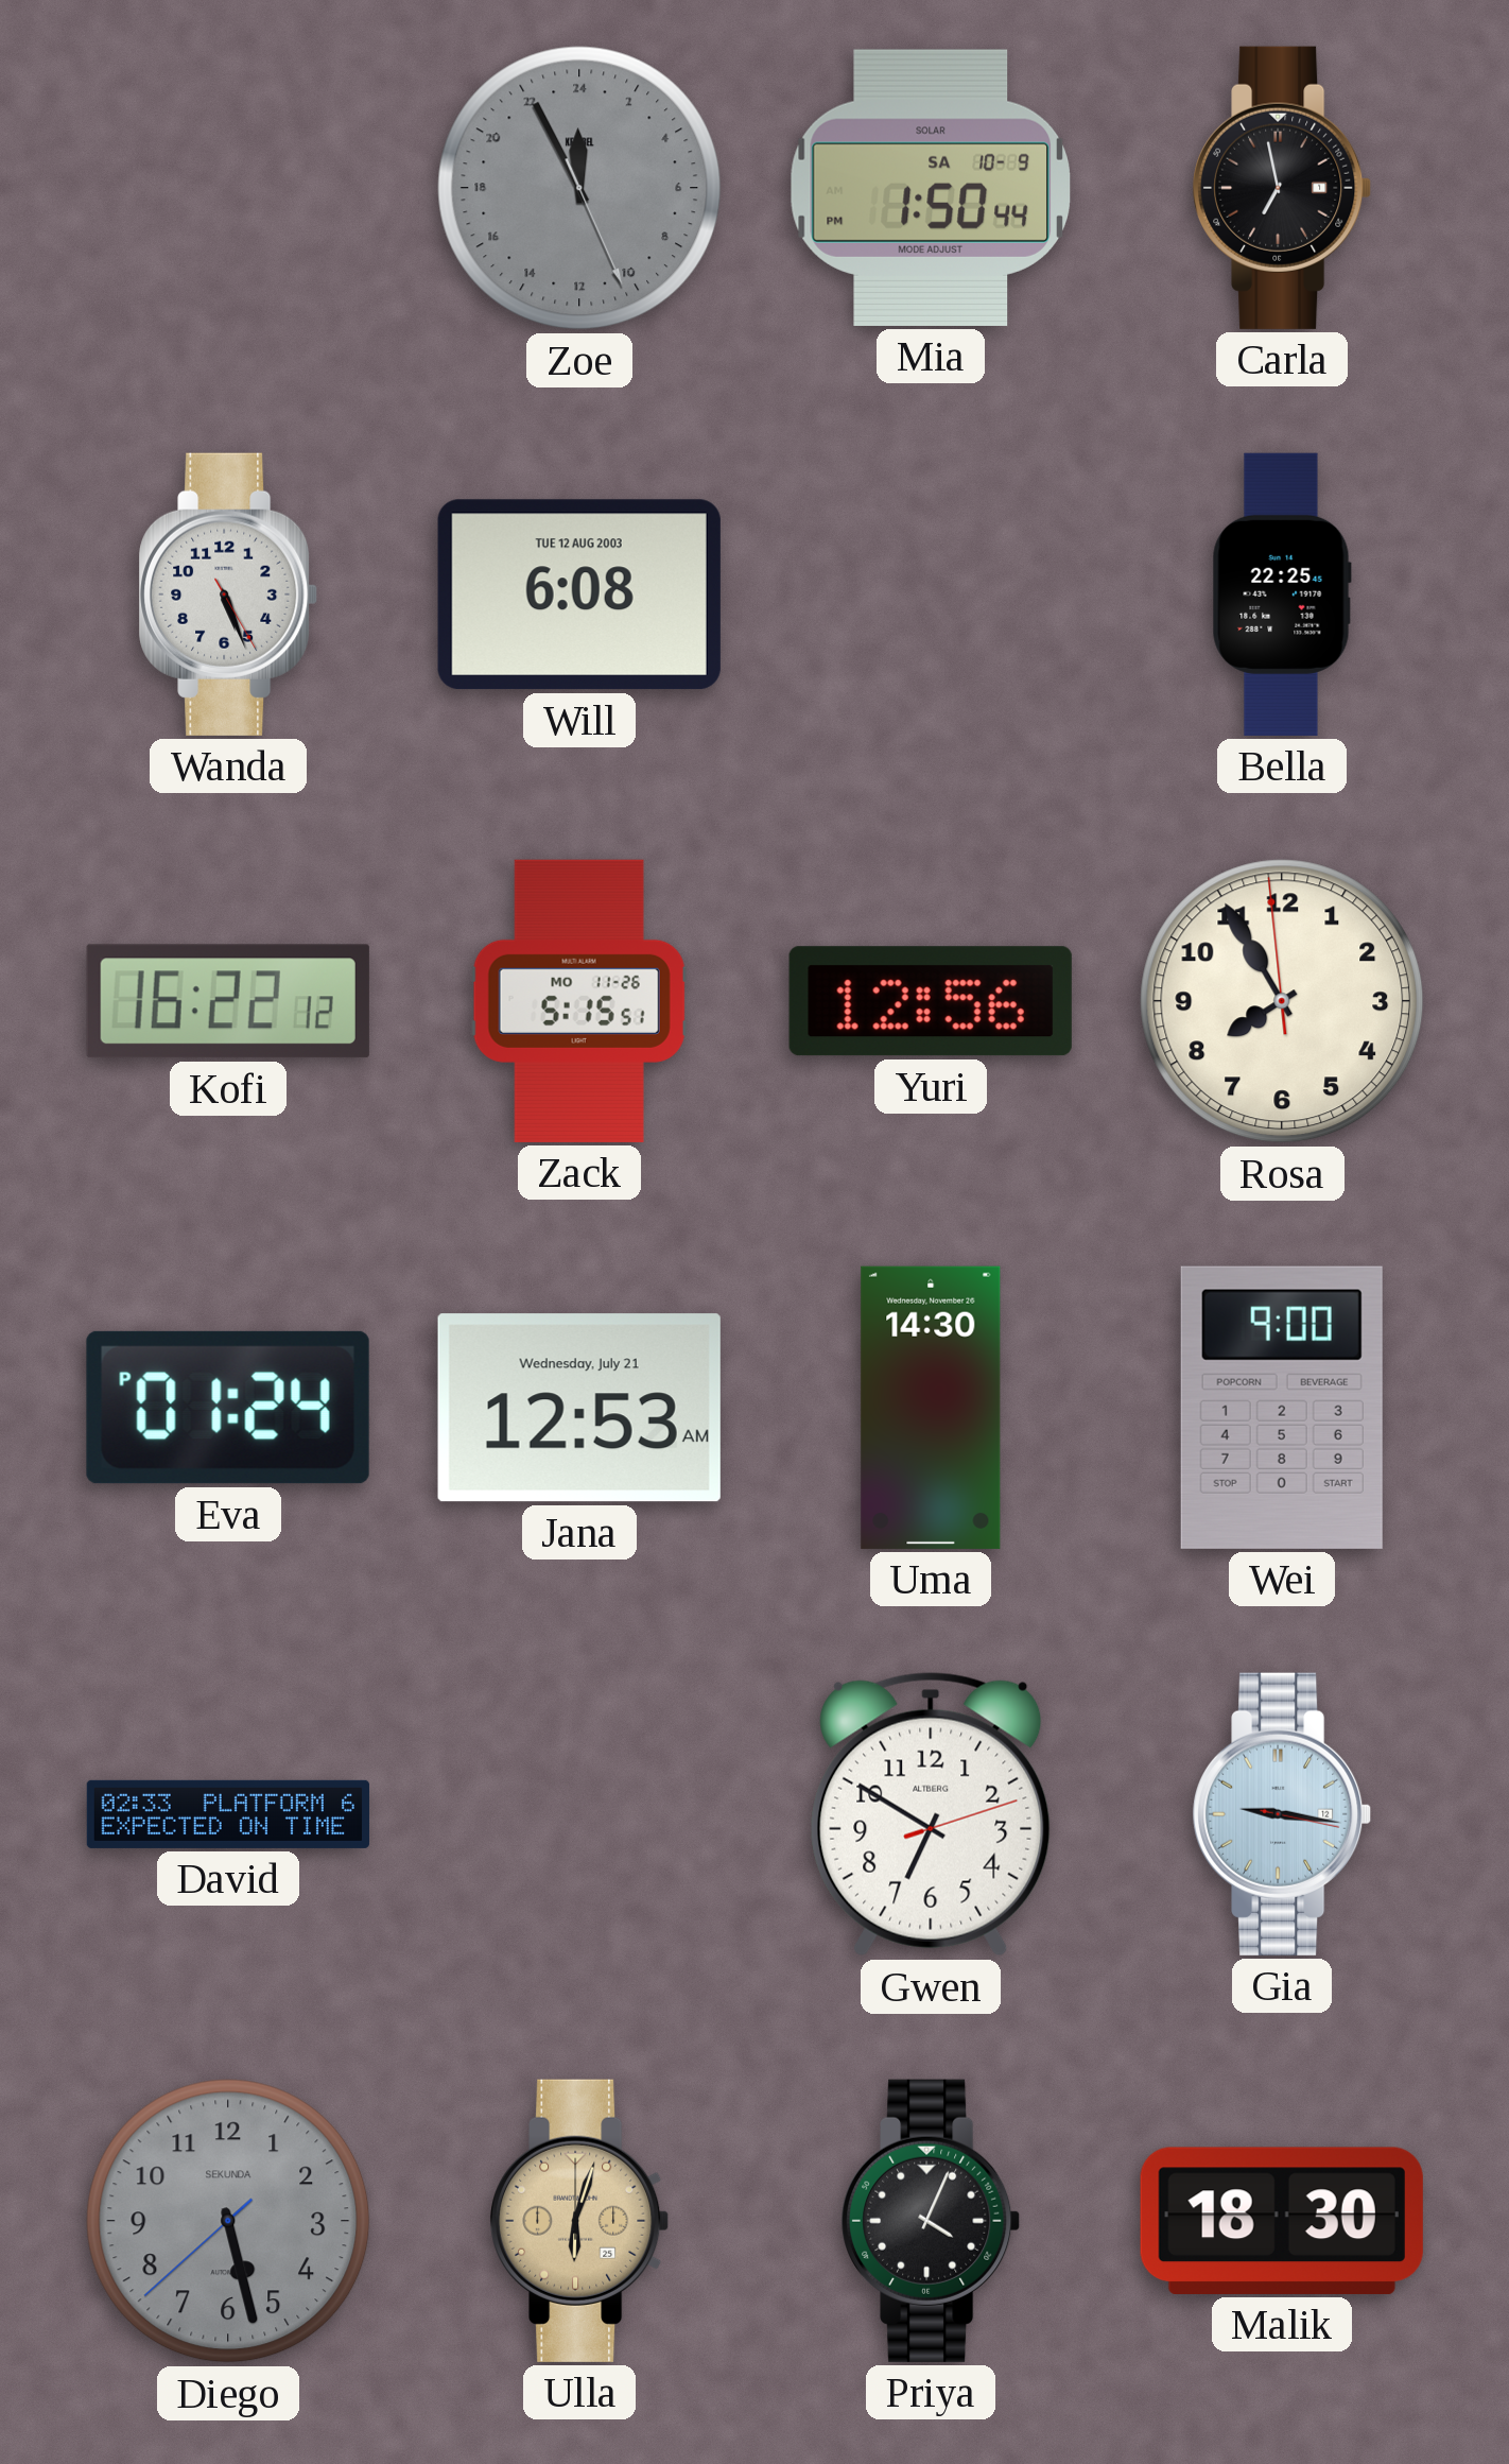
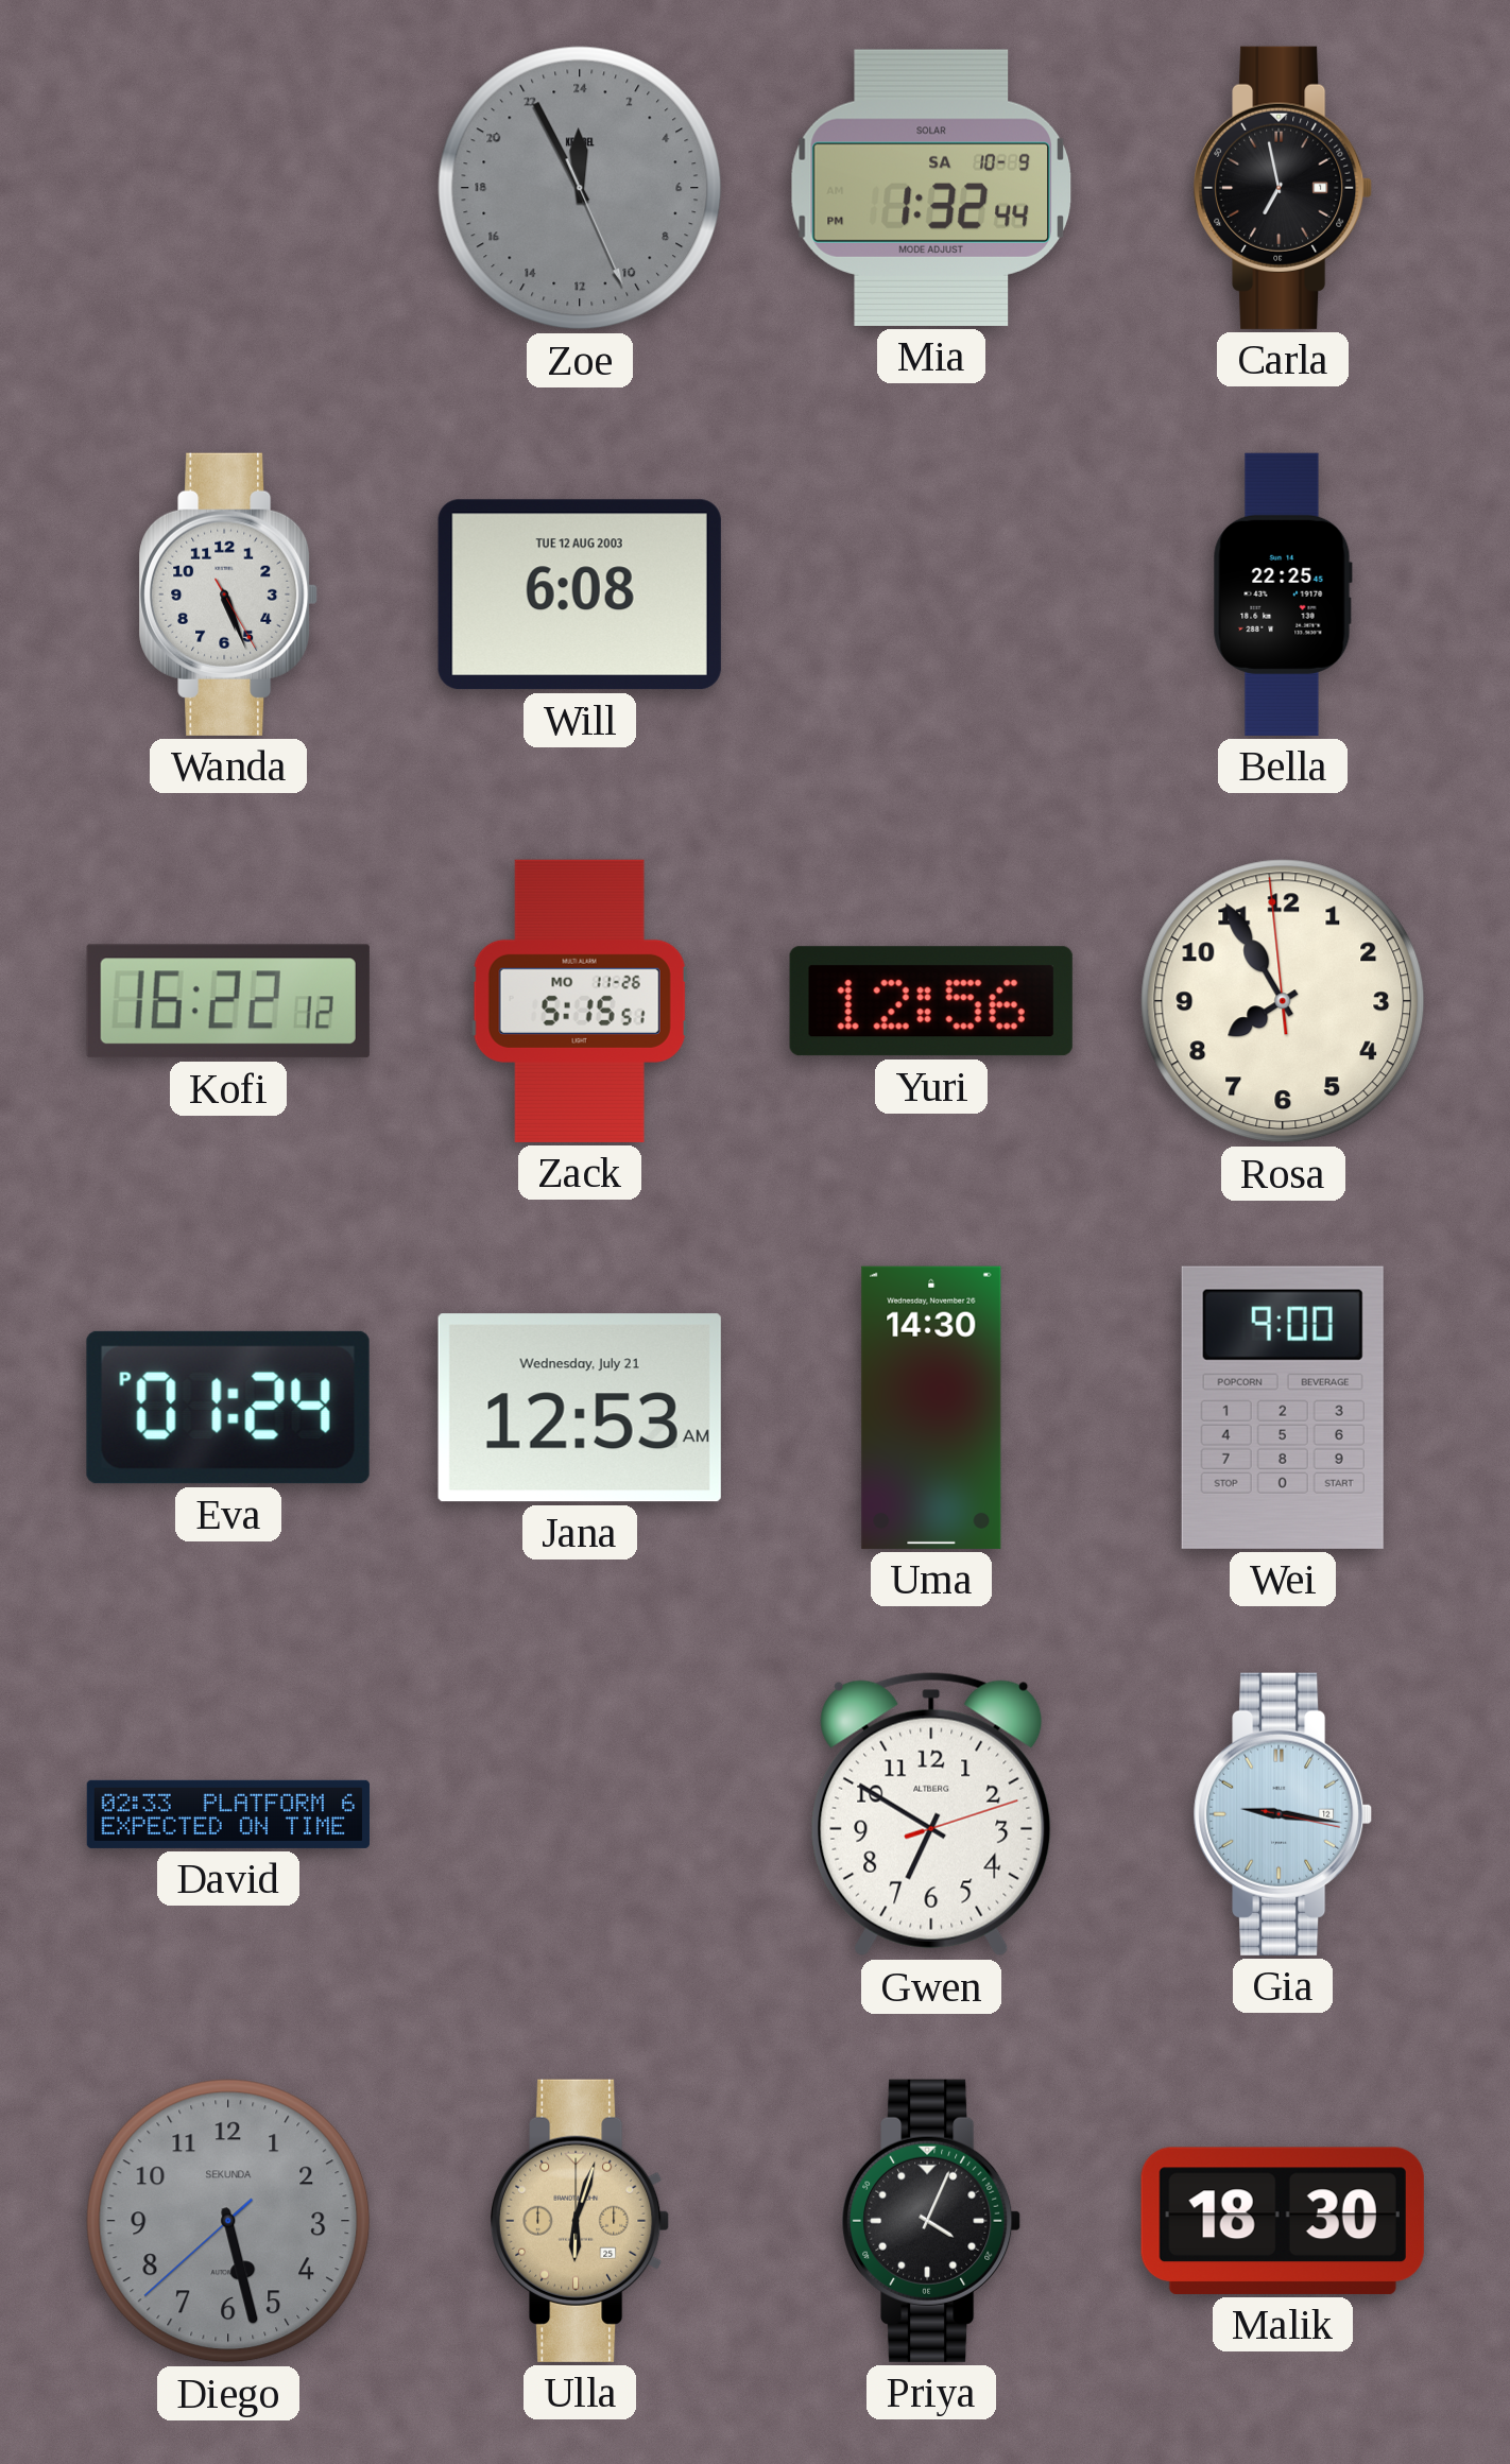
Mia: 1:50 -> 1:32
